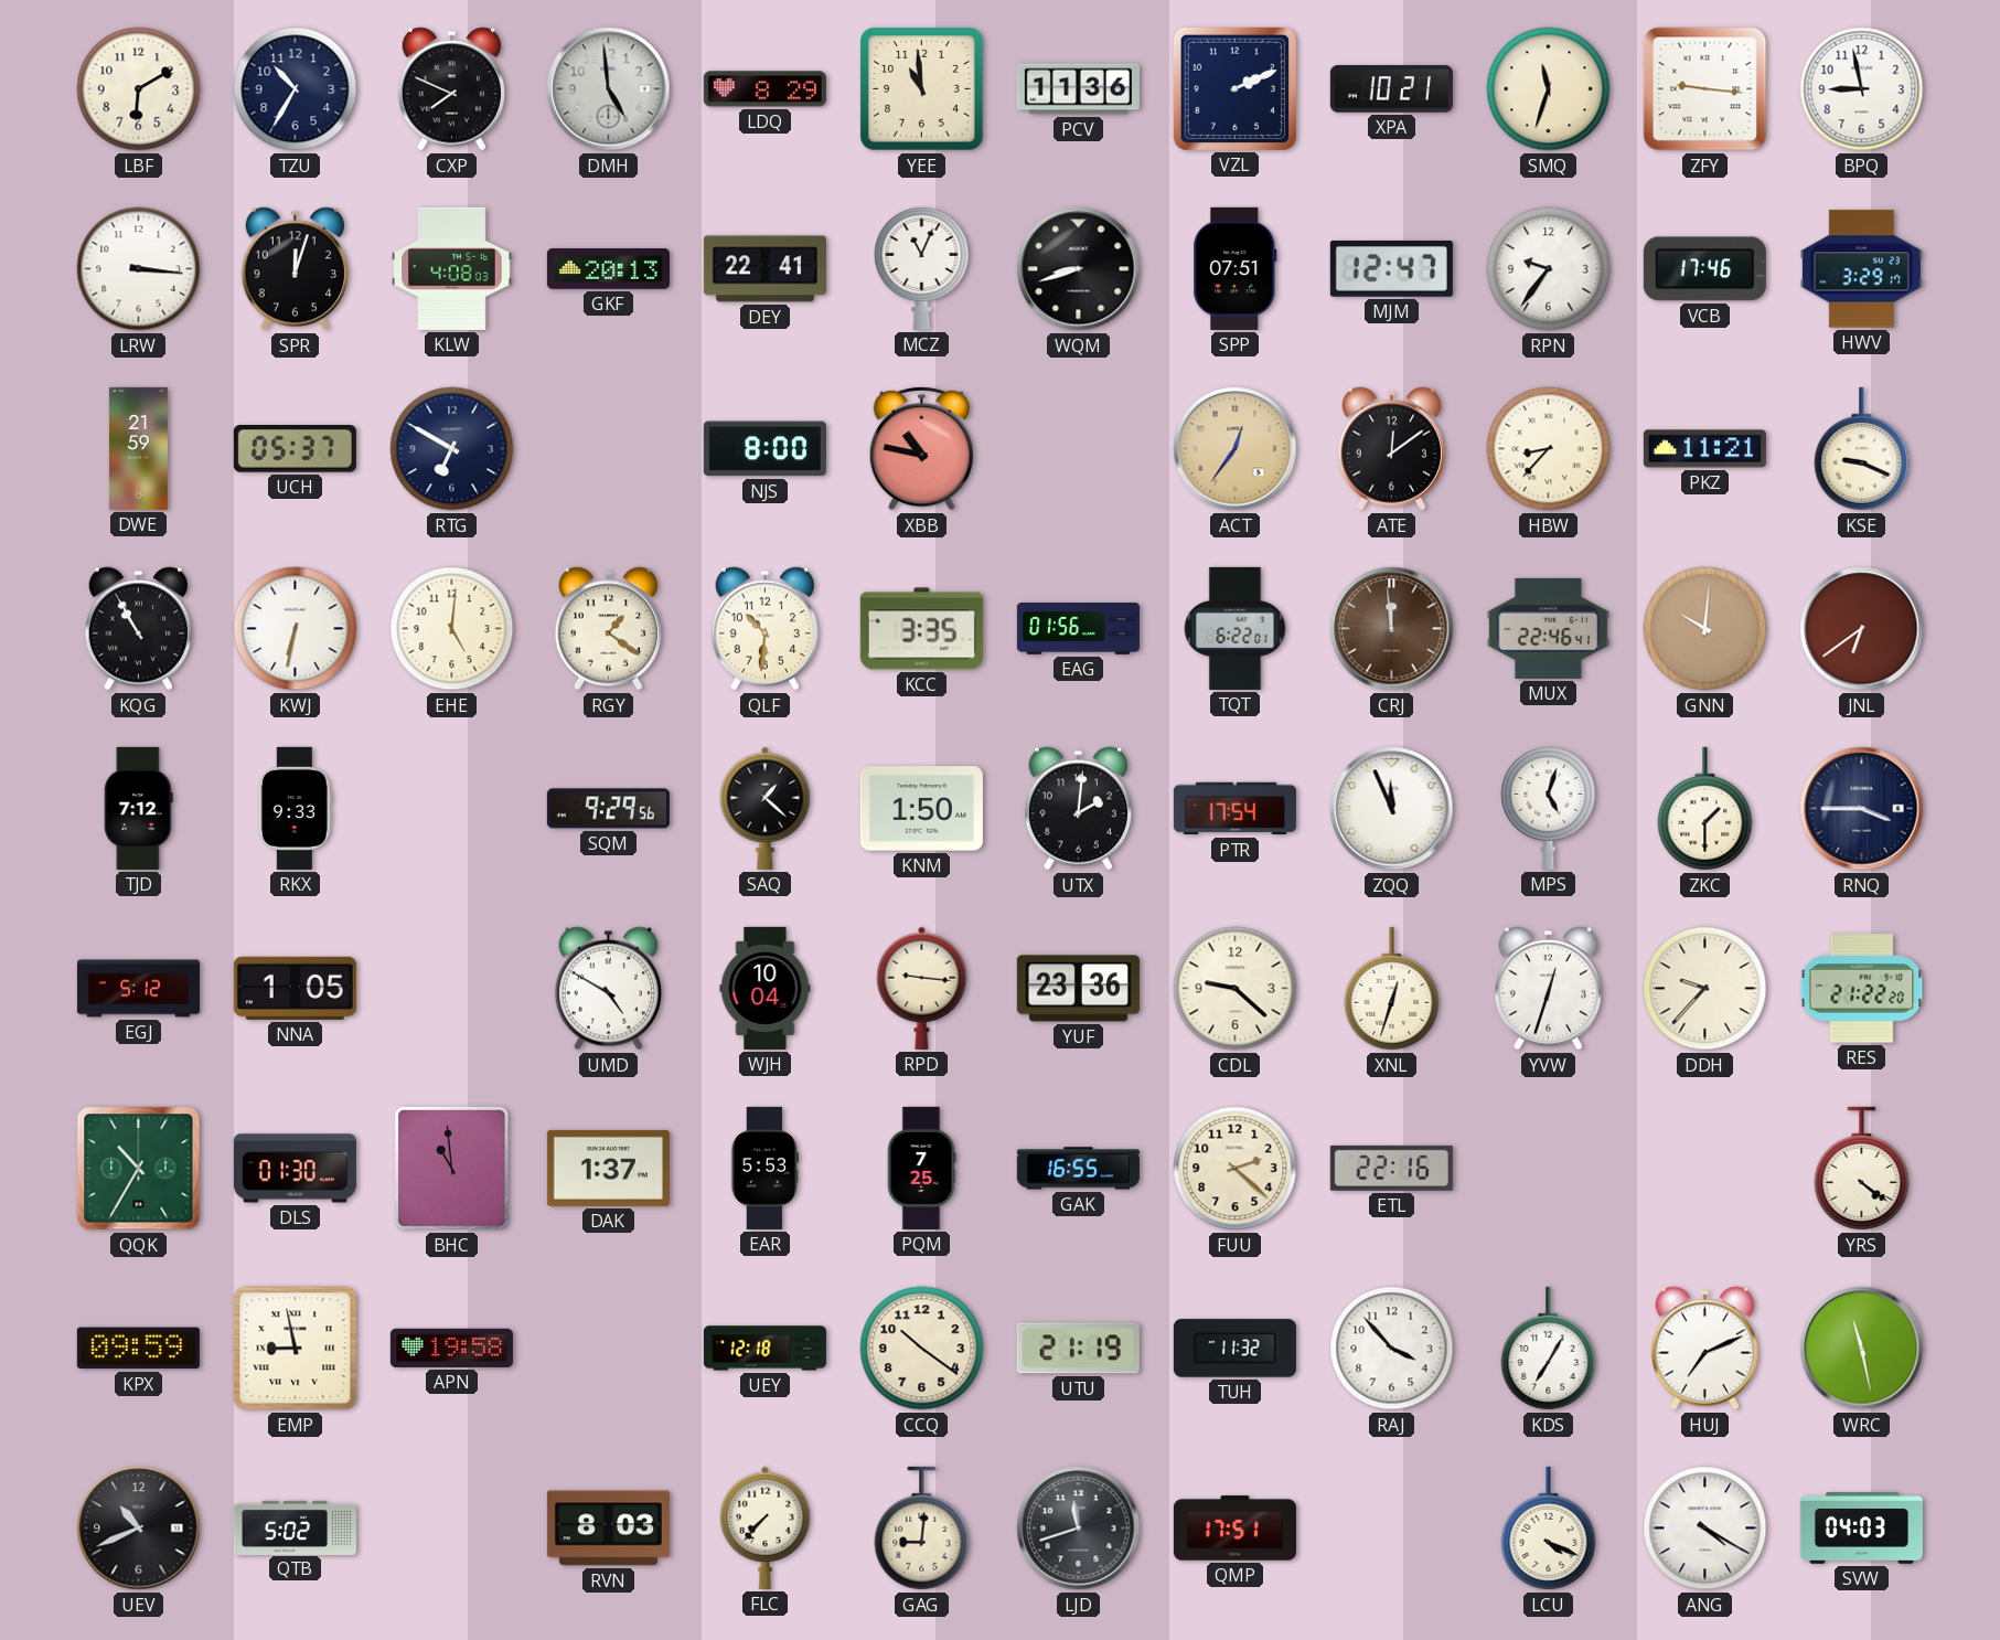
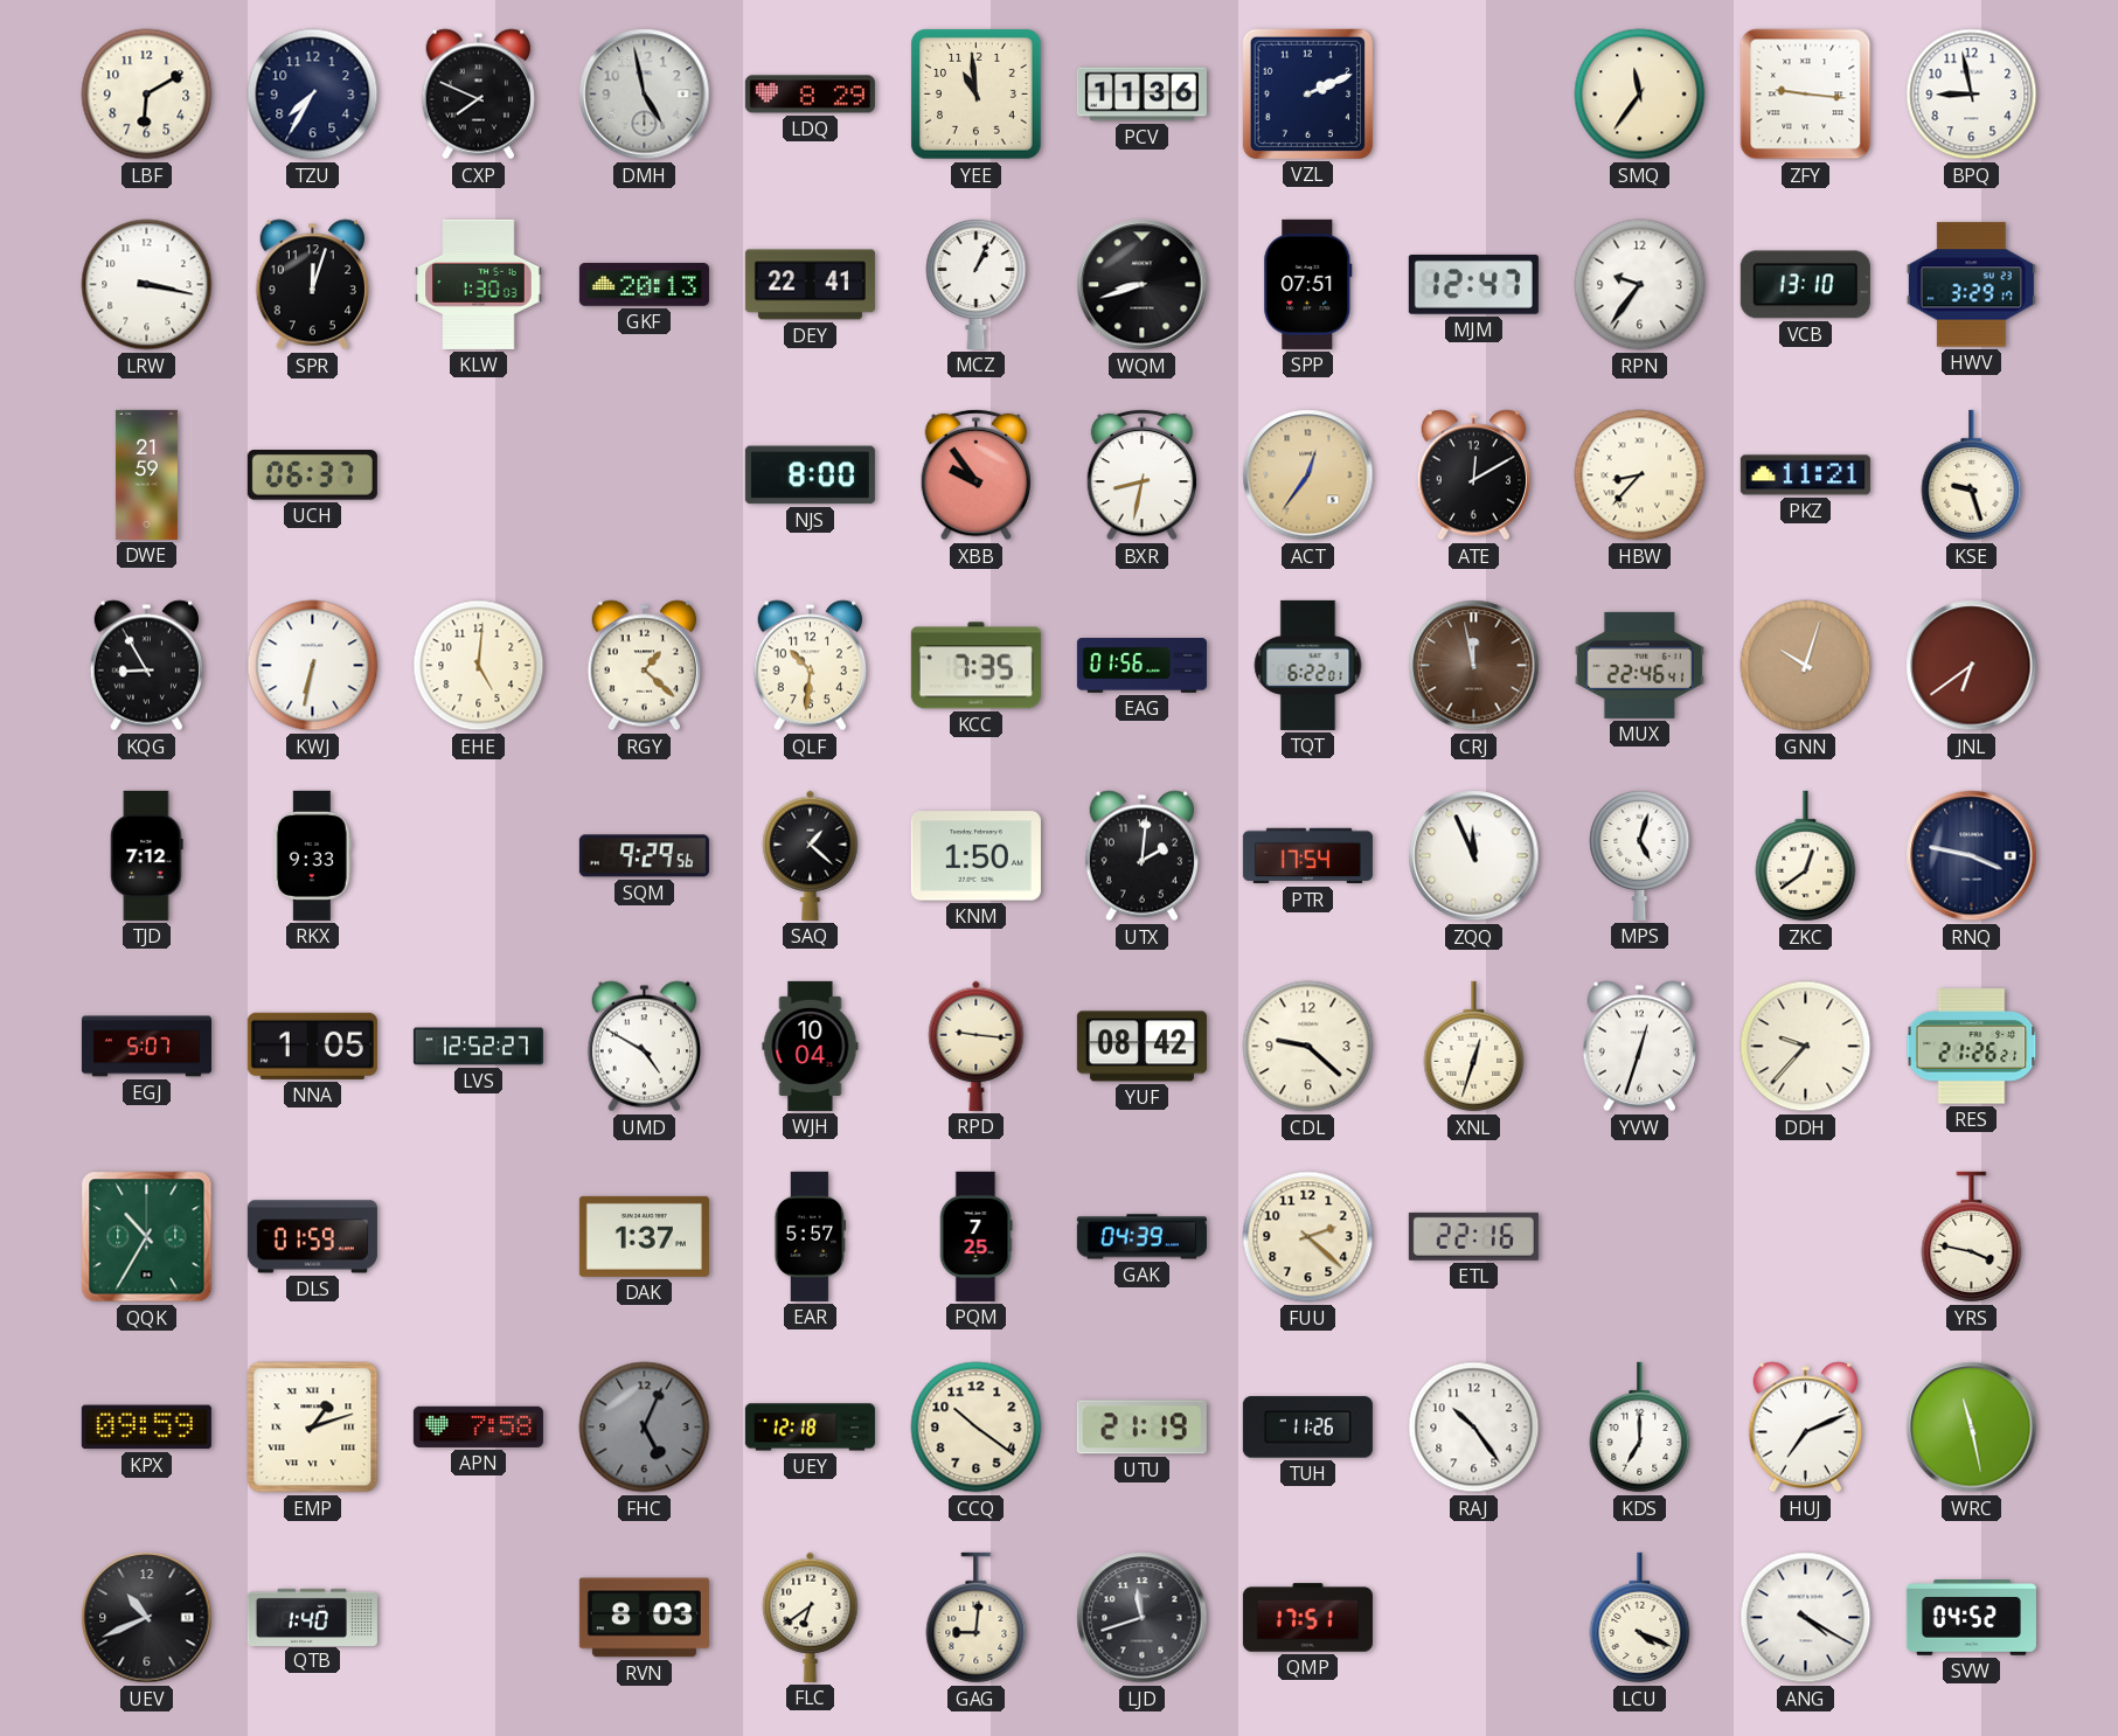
TZU: 10:35 -> 7:35
DMH: 4:59 -> 4:58
XPA: 10:21 -> none
SMQ: 11:33 -> 11:36
LRW: 3:16 -> 3:17
KLW: 4:08 -> 1:30
MCZ: 11:04 -> 1:04
VCB: 17:46 -> 13:10
UCH: 05:37 -> 06:37
RTG: 6:50 -> none
XBB: 10:47 -> 9:54
BXR: none -> 8:32
ATE: 12:09 -> 12:10
KSE: 9:19 -> 9:27
KQG: 10:55 -> 8:55
RGY: 1:21 -> 1:22
KCC: 3:35 -> 7:35
CRJ: 11:59 -> 11:58
GNN: 10:01 -> 10:03
ZKC: 1:30 -> 12:39
RNQ: 3:45 -> 3:47
EGJ: 5:12 -> 5:07
LVS: none -> 12:52
YUF: 23:36 -> 08:42
RES: 21:22 -> 21:26
DLS: 01:30 -> 01:59
BHC: 10:59 -> none
EAR: 5:53 -> 5:57
GAK: 16:55 -> 04:39
YRS: 4:21 -> 3:47
EMP: 8:58 -> 1:12
APN: 19:58 -> 7:58
FHC: none -> 5:04
TUH: 11:32 -> 11:26
RAJ: 3:53 -> 10:24
KDS: 7:05 -> 7:00
QTB: 5:02 -> 1:40
FLC: 7:37 -> 6:39
SVW: 04:03 -> 04:52
